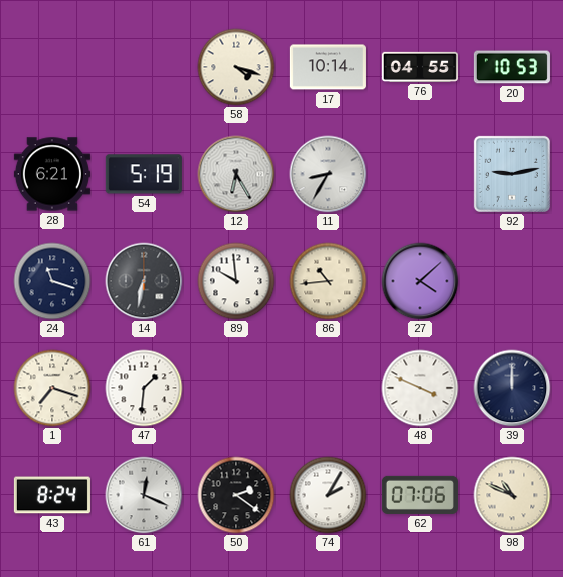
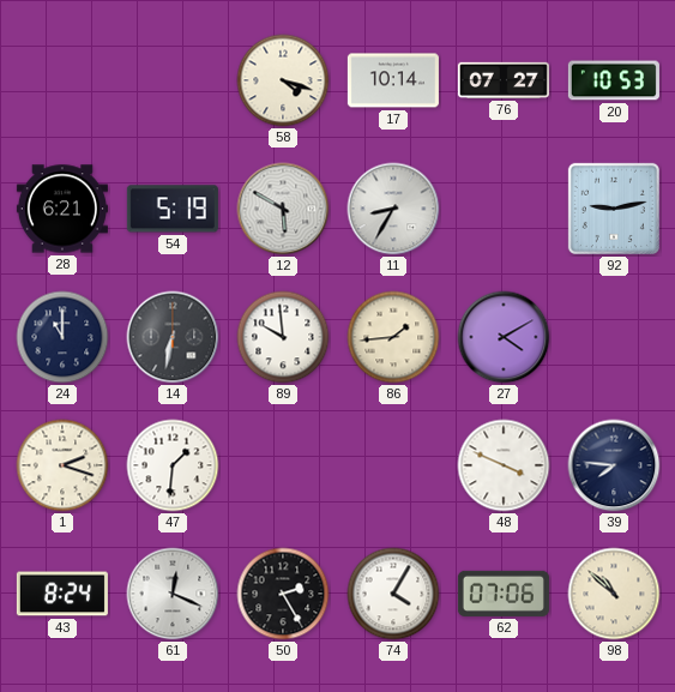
76: 04:55 -> 07:27
12: 6:25 -> 5:50
24: 11:18 -> 11:00
86: 10:44 -> 1:44
27: 4:08 -> 4:10
1: 7:18 -> 2:18
39: 12:00 -> 7:46
50: 2:21 -> 2:25
74: 2:05 -> 4:05
98: 10:49 -> 10:52
